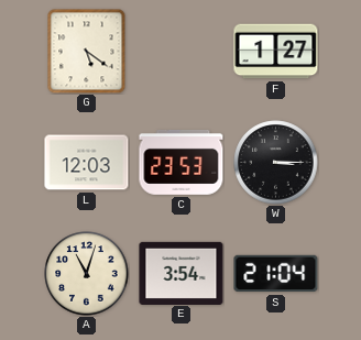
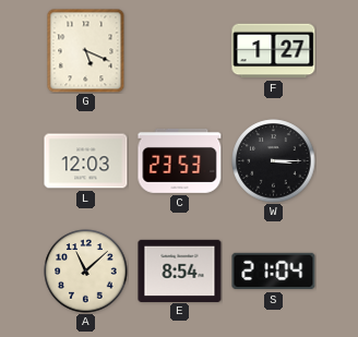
G: 5:21 -> 5:19
A: 11:03 -> 11:08
E: 3:54 -> 8:54
